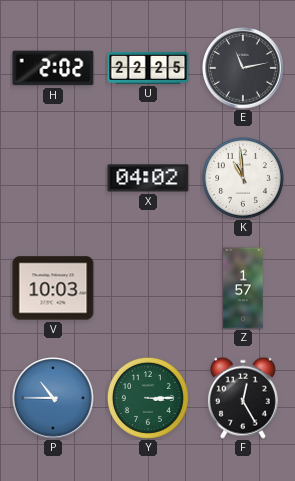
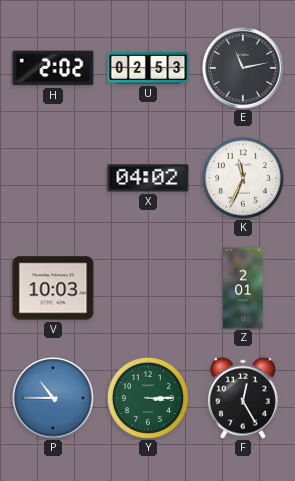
U: 22:25 -> 02:53
K: 10:59 -> 11:34
Z: 1:57 -> 2:01
